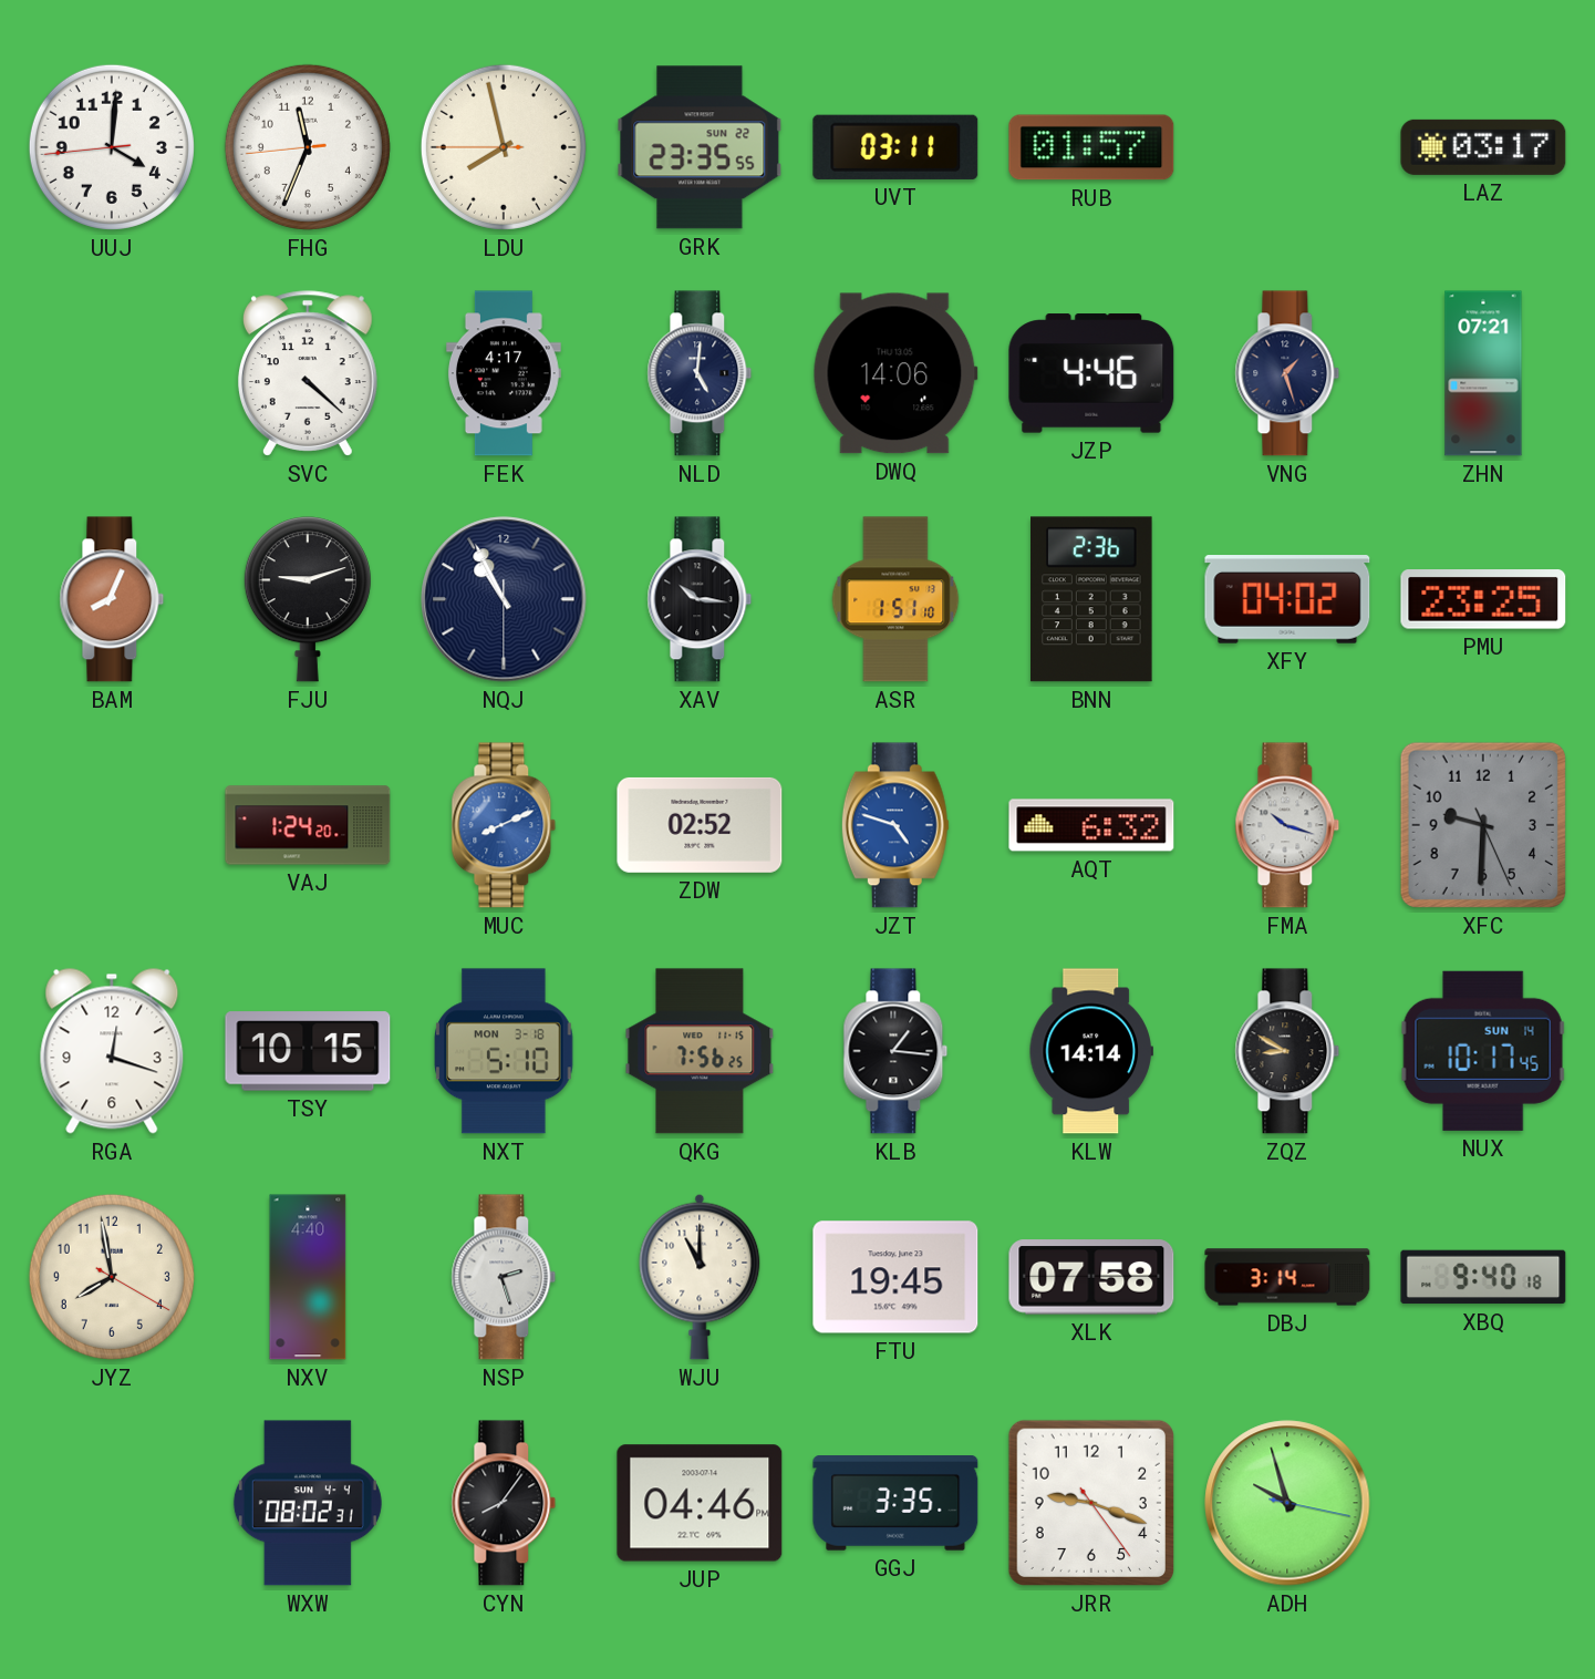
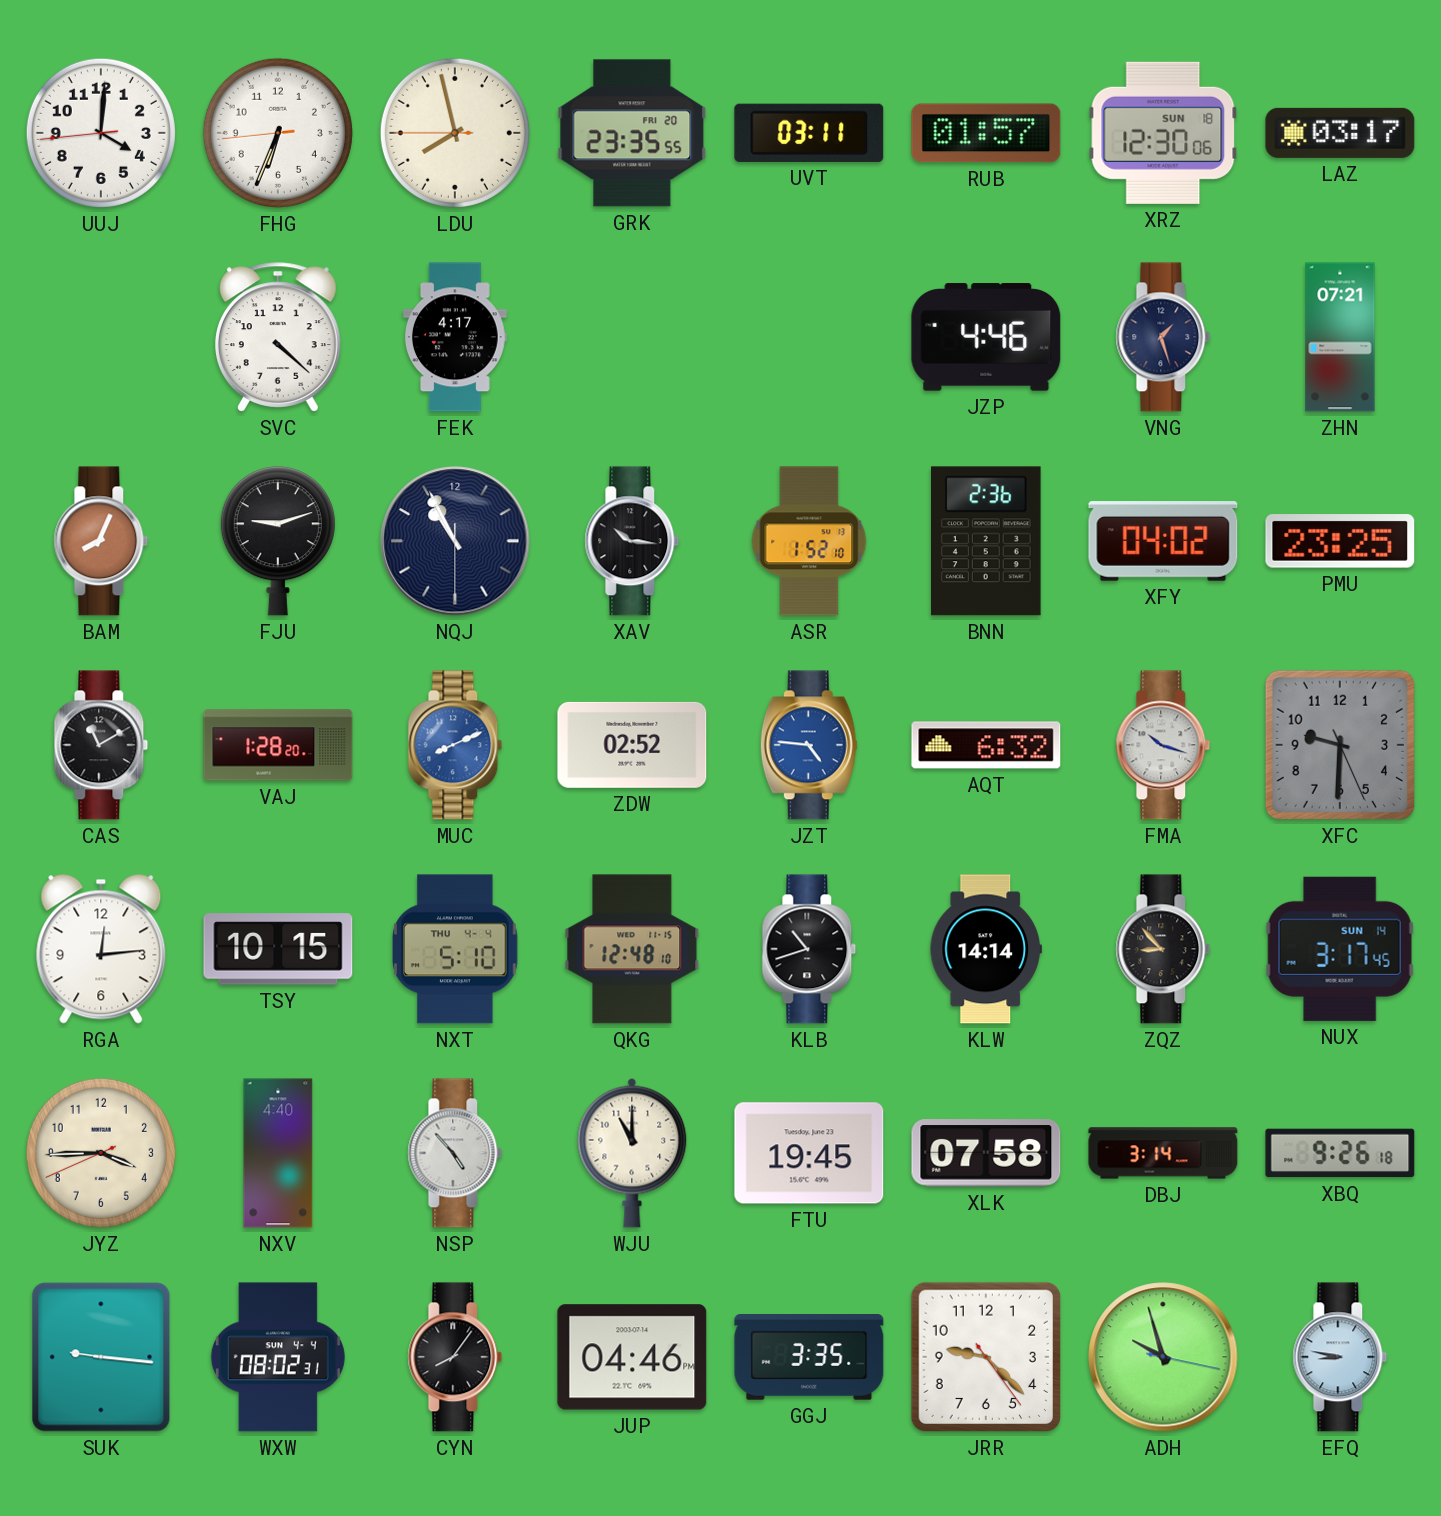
FHG: 11:33 -> 6:33
GRK date: SUN 22 -> FRI 20
XRZ: none -> 12:30
NLD: 5:01 -> none
DWQ: 14:06 -> none
ASR: 1:51 -> 1:52
CAS: none -> 11:10
VAJ: 1:24 -> 1:28
JZT: 4:48 -> 4:46
RGA: 12:18 -> 12:14
NXT date: MON 3-18 -> THU 4-4
QKG: 7:56 -> 12:48
KLB: 1:16 -> 10:42
ZQZ: 8:50 -> 8:53
NUX: 10:17 -> 3:17
JYZ: 7:58 -> 3:44
NSP: 2:27 -> 4:53
XBQ: 9:40 -> 9:26
SUK: none -> 9:16
JRR: 9:18 -> 9:22
EFQ: none -> 8:47
